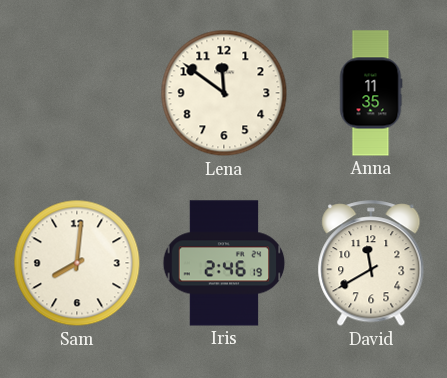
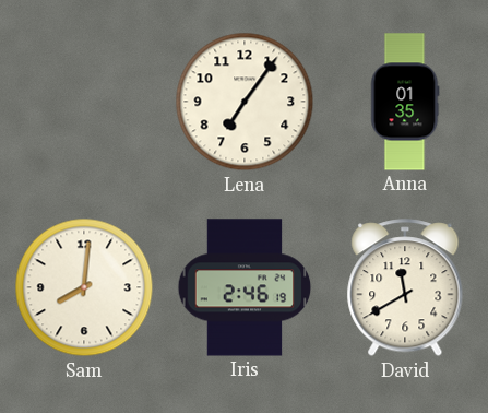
Lena: 11:51 -> 7:06
Anna: 11:35 -> 01:35
